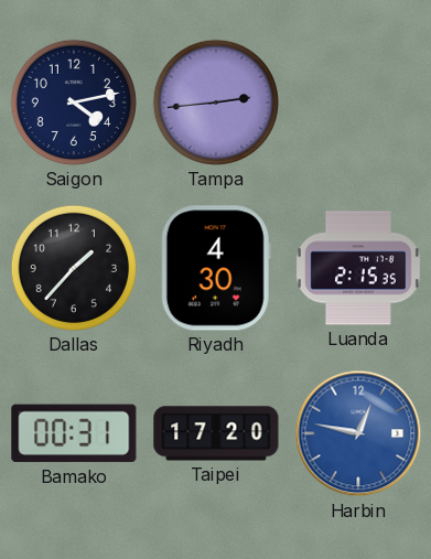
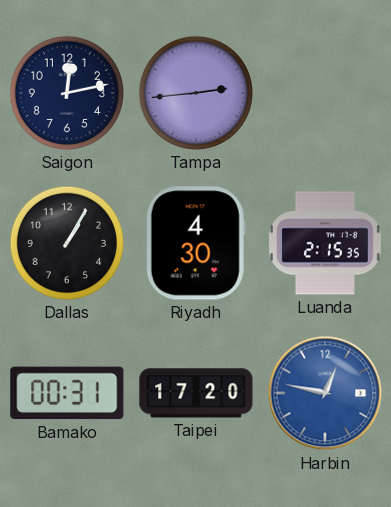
Saigon: 4:13 -> 12:13
Dallas: 1:37 -> 1:05
